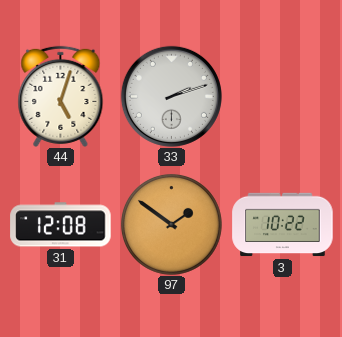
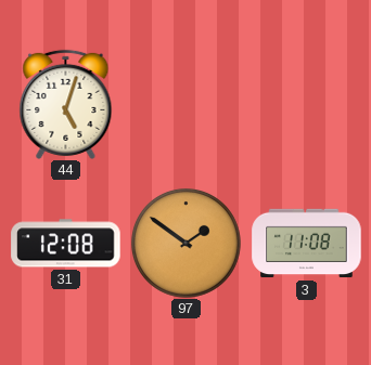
33: 2:12 -> none
3: 10:22 -> 11:08
